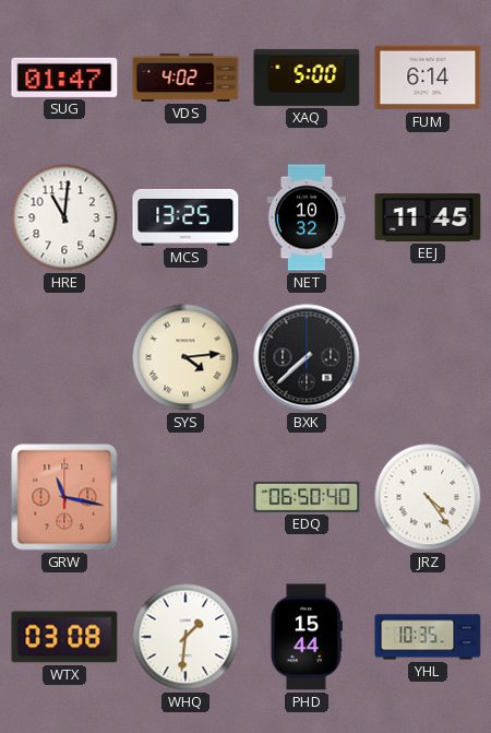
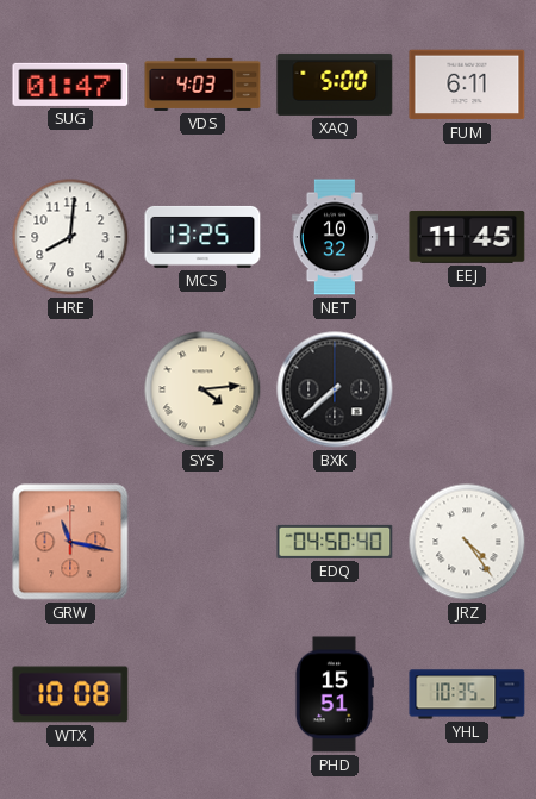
VDS: 4:02 -> 4:03
FUM: 6:14 -> 6:11
HRE: 11:01 -> 8:01
EDQ: 06:50 -> 04:50
WTX: 03:08 -> 10:08
WHQ: 1:31 -> none
PHD: 15:44 -> 15:51
